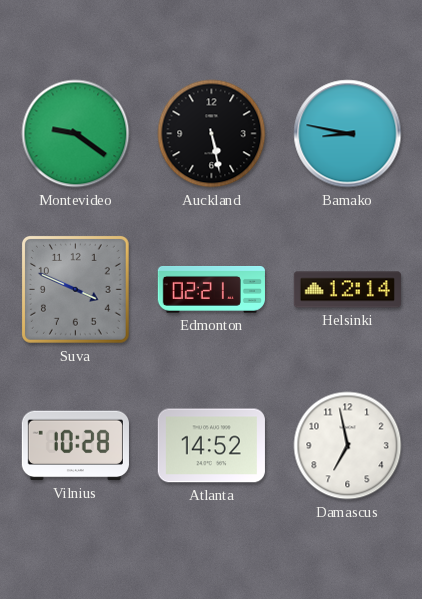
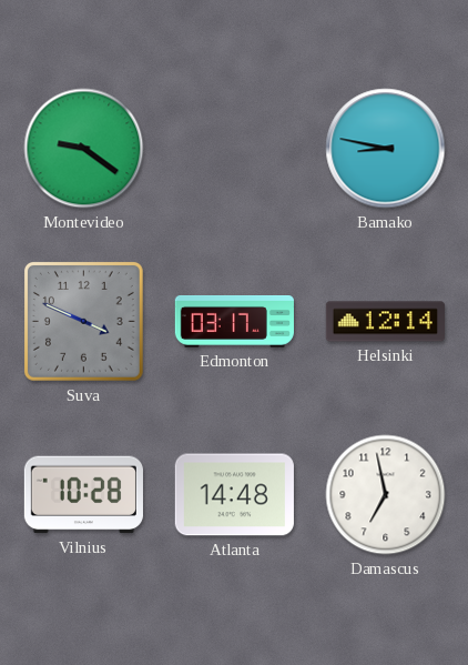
Auckland: 5:28 -> none
Edmonton: 02:21 -> 03:17
Atlanta: 14:52 -> 14:48
